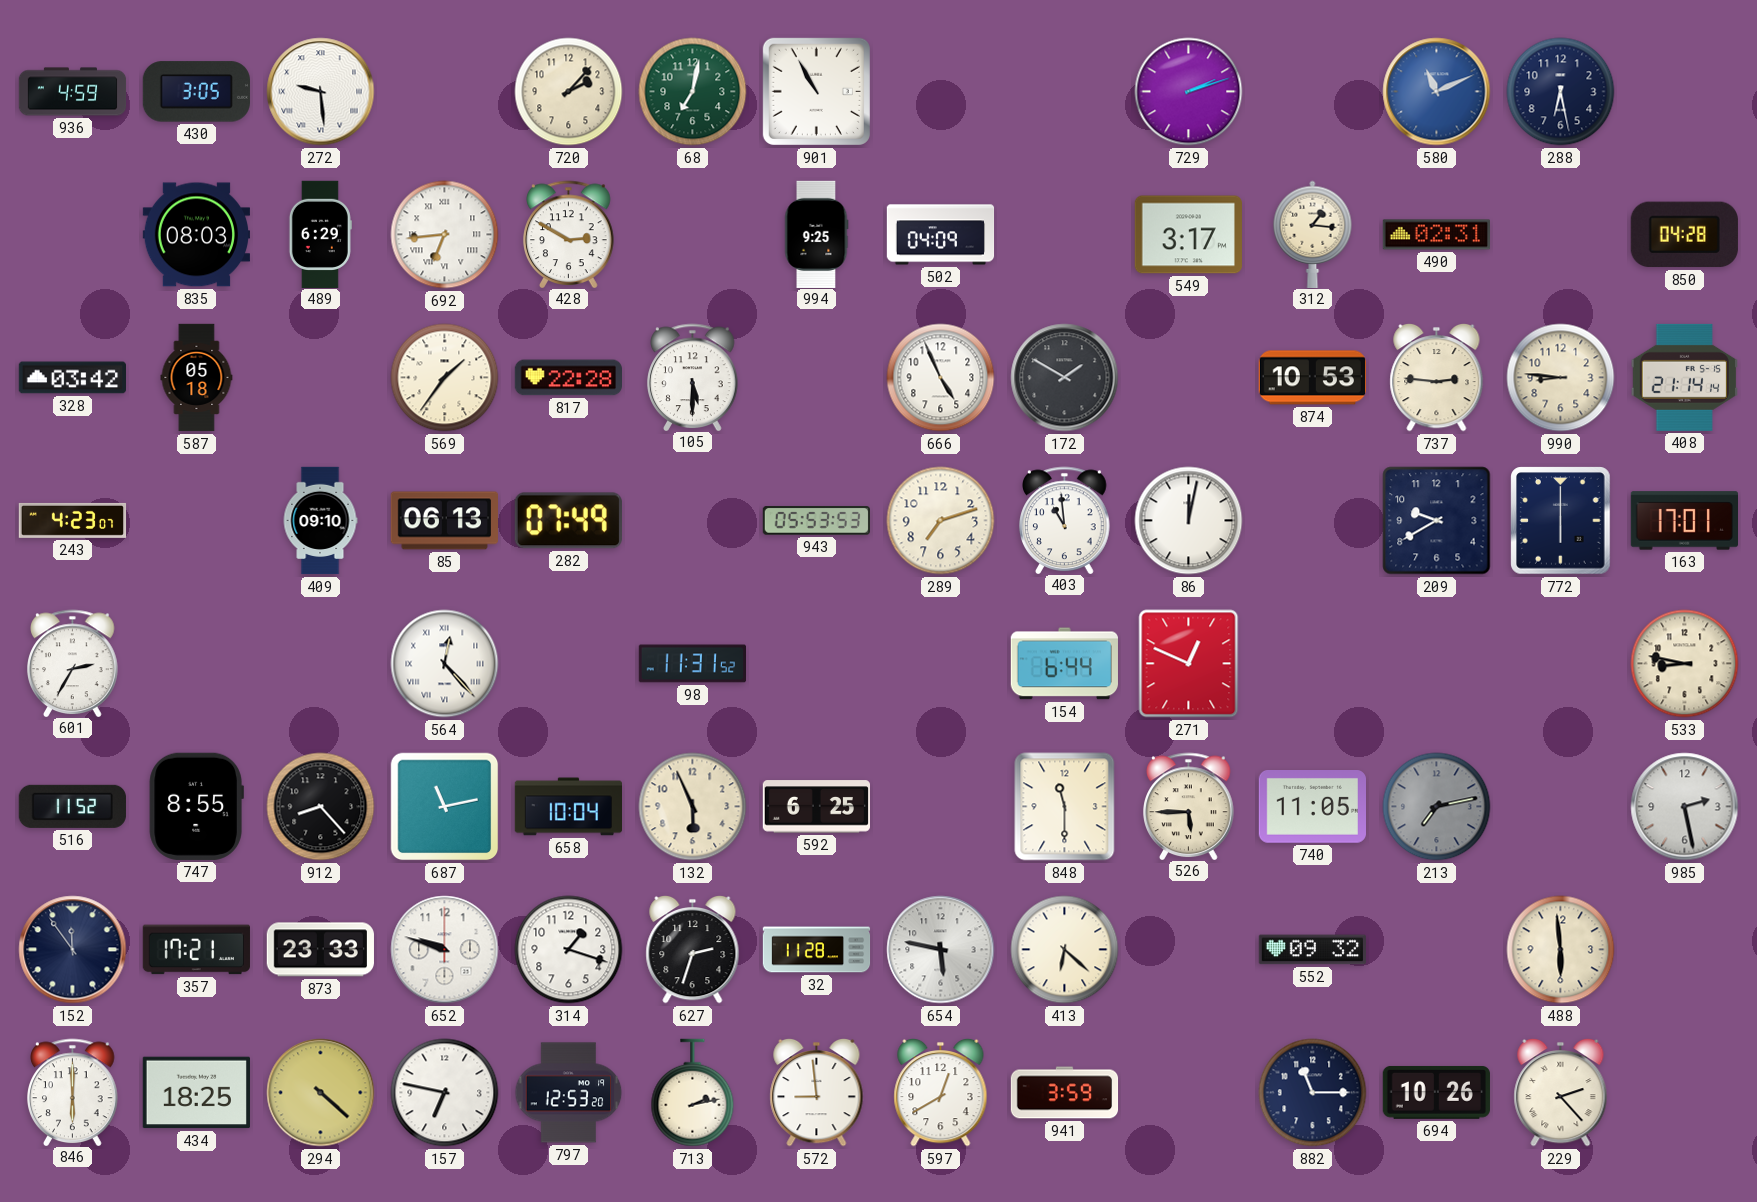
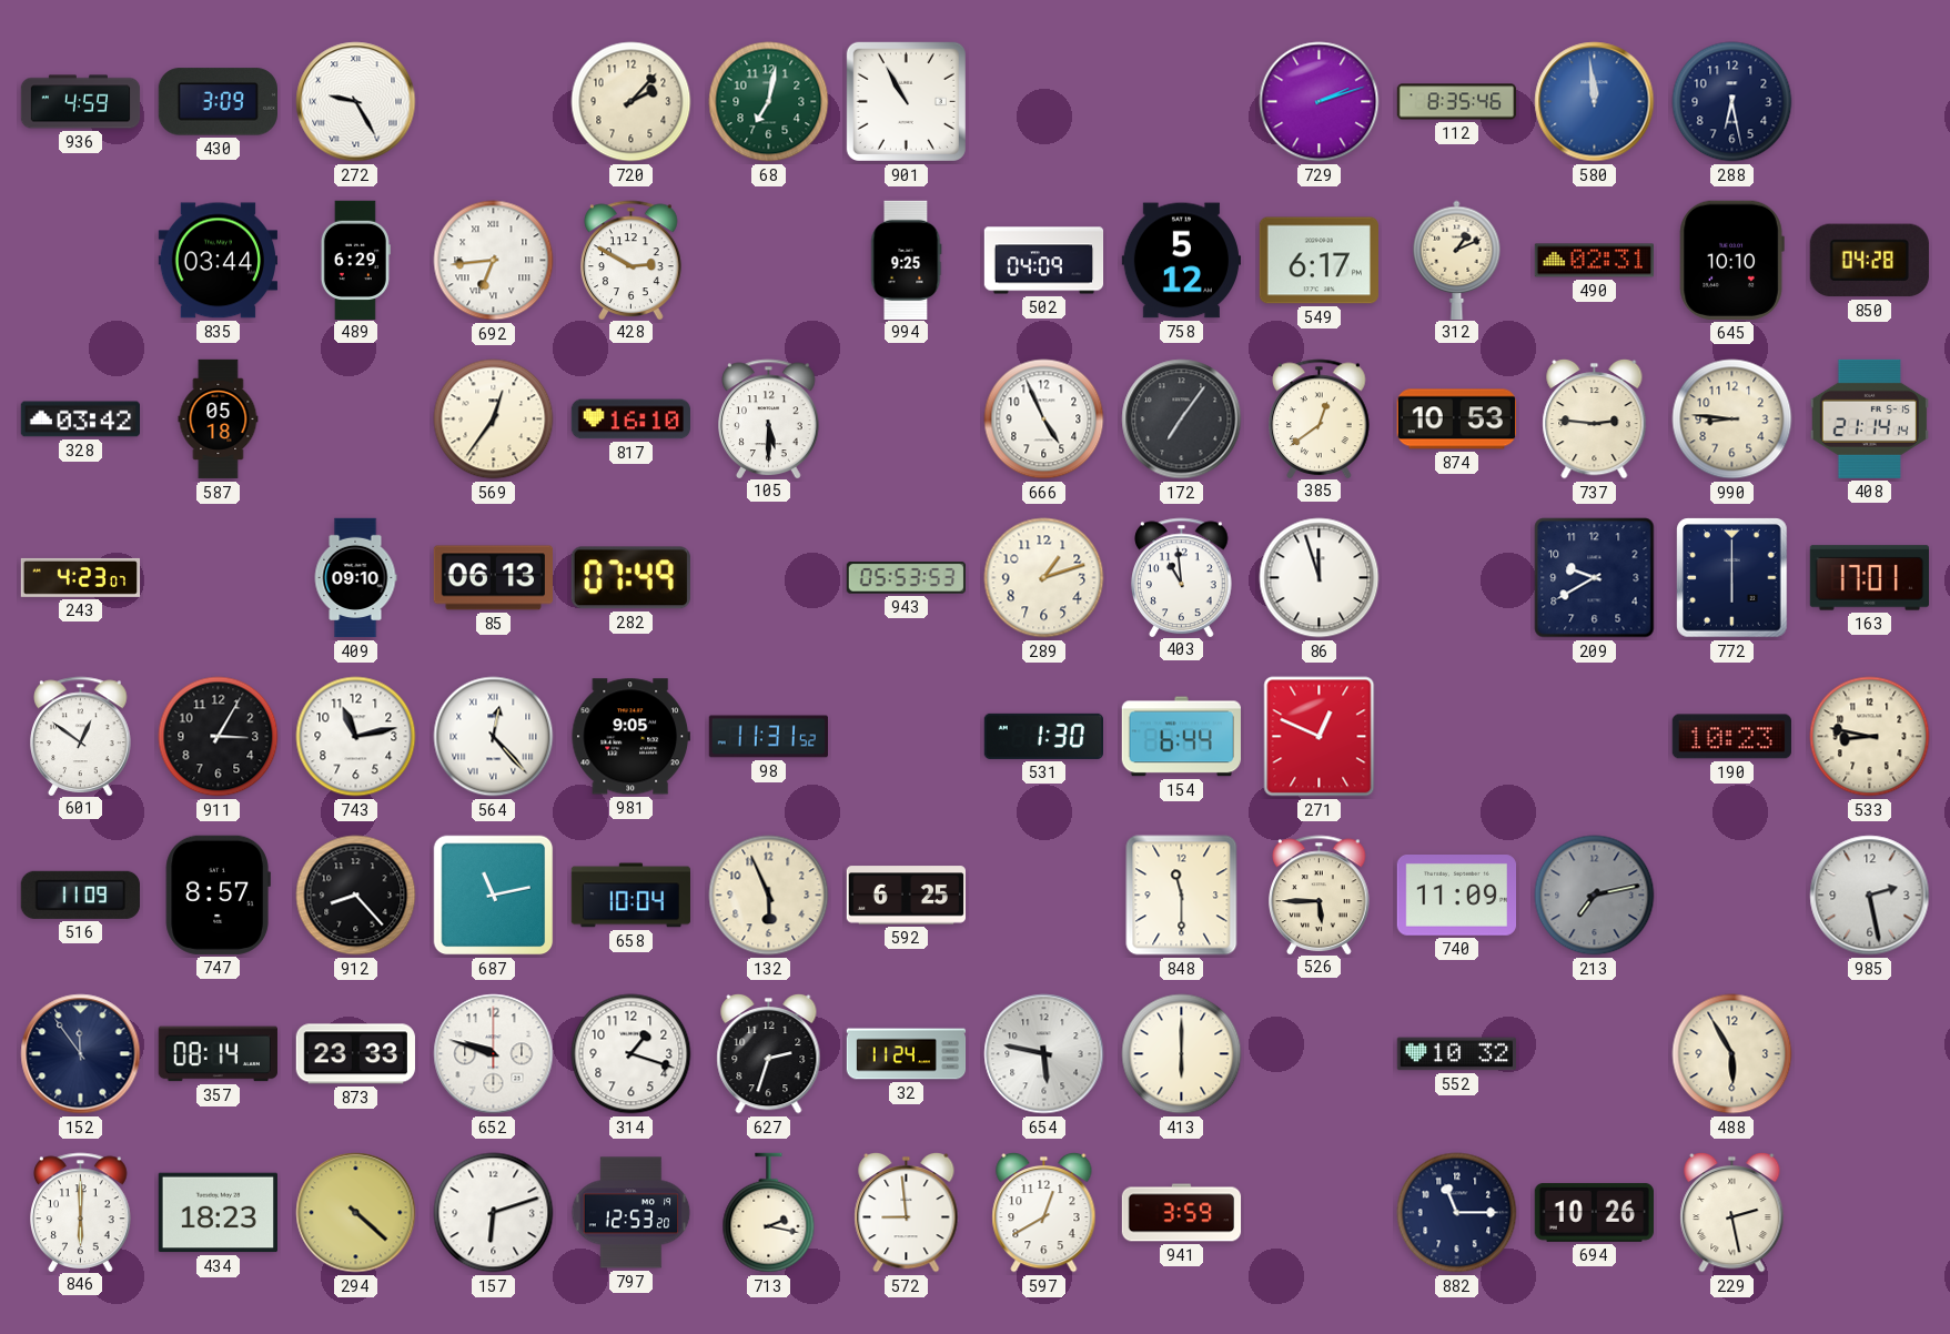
430: 3:05 -> 3:09
272: 9:29 -> 9:25
112: none -> 8:35
580: 11:11 -> 11:59
835: 08:03 -> 03:44
758: none -> 5:12
549: 3:17 -> 6:17
312: 1:16 -> 1:11
645: none -> 10:10
569: 1:36 -> 12:36
817: 22:28 -> 16:10
172: 1:50 -> 7:06
385: none -> 12:39
289: 7:12 -> 1:12
86: 12:02 -> 11:57
601: 2:35 -> 12:51
911: none -> 3:05
743: none -> 11:13
981: none -> 9:05
531: none -> 1:30
190: none -> 10:23
516: 11:52 -> 11:09
747: 8:55 -> 8:57
740: 11:05 -> 11:09
357: 17:21 -> 08:14
32: 11:28 -> 11:24
413: 6:22 -> 6:00
552: 09:32 -> 10:32
488: 5:59 -> 5:55
434: 18:25 -> 18:23
157: 6:47 -> 6:12
713: 2:13 -> 2:17
229: 2:23 -> 2:28
